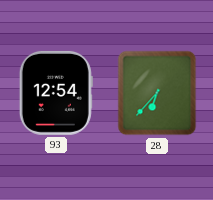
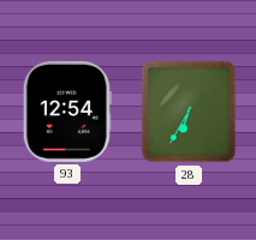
28: 6:37 -> 6:35
